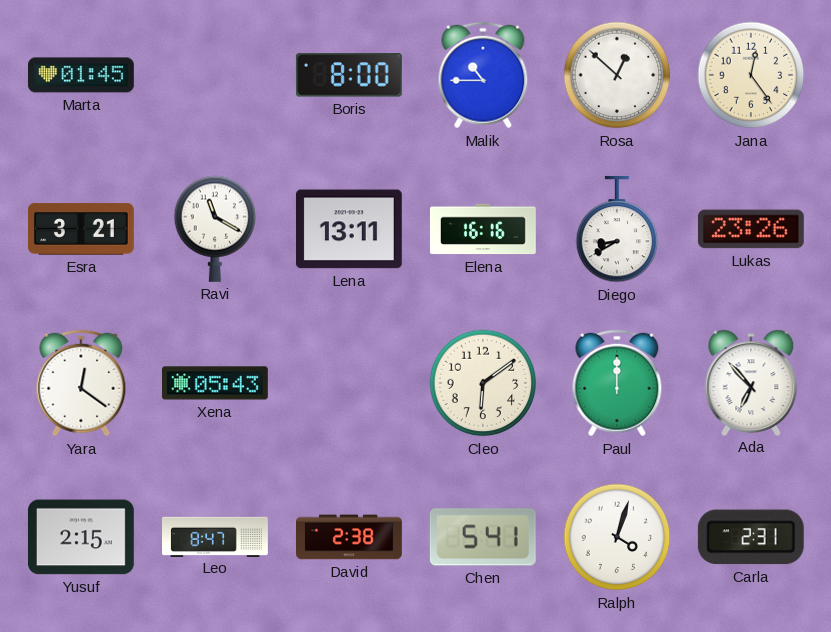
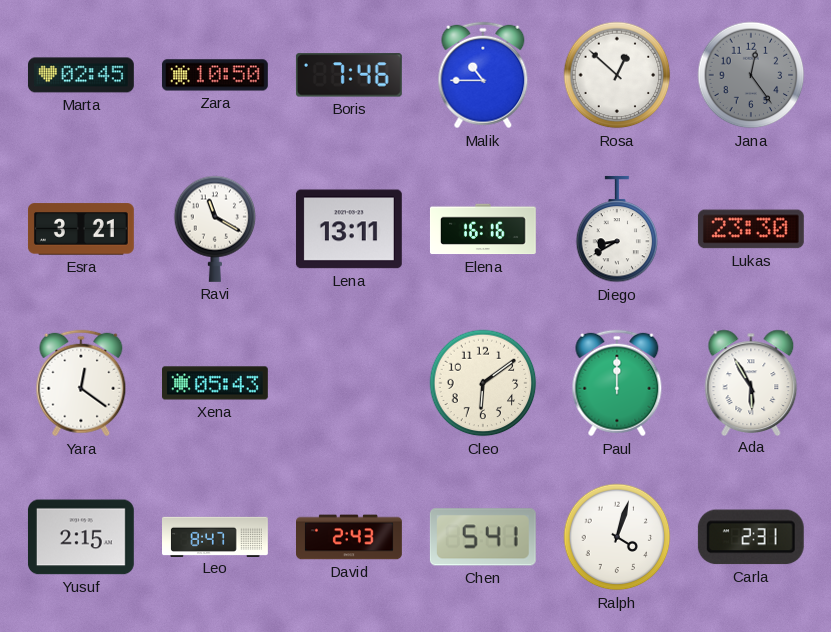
Marta: 01:45 -> 02:45
Zara: none -> 10:50
Boris: 8:00 -> 7:46
Jana dial: cream -> grey
Lukas: 23:26 -> 23:30
Ada: 6:53 -> 5:55
David: 2:38 -> 2:43
